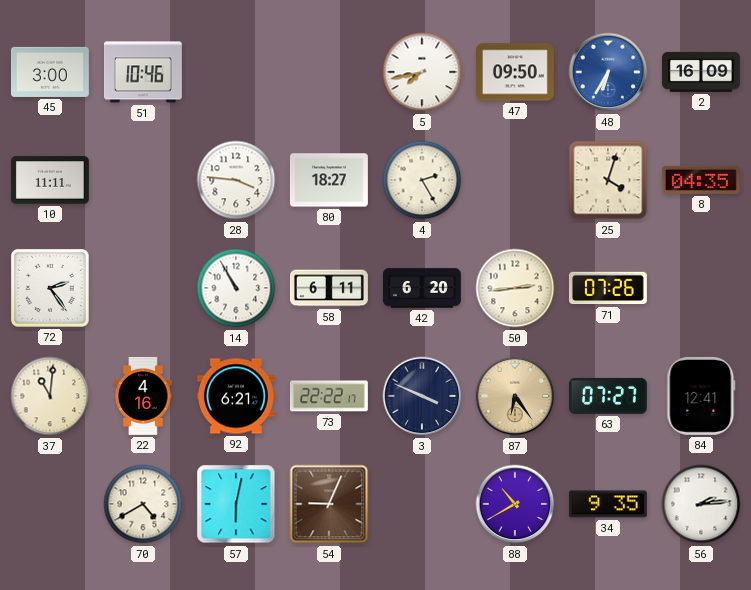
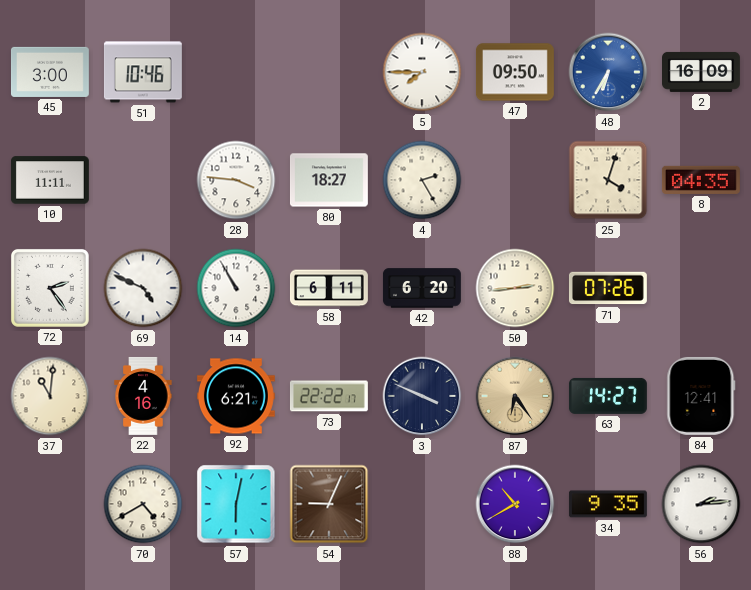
5: 7:43 -> 7:45
69: none -> 4:49
63: 07:27 -> 14:27
